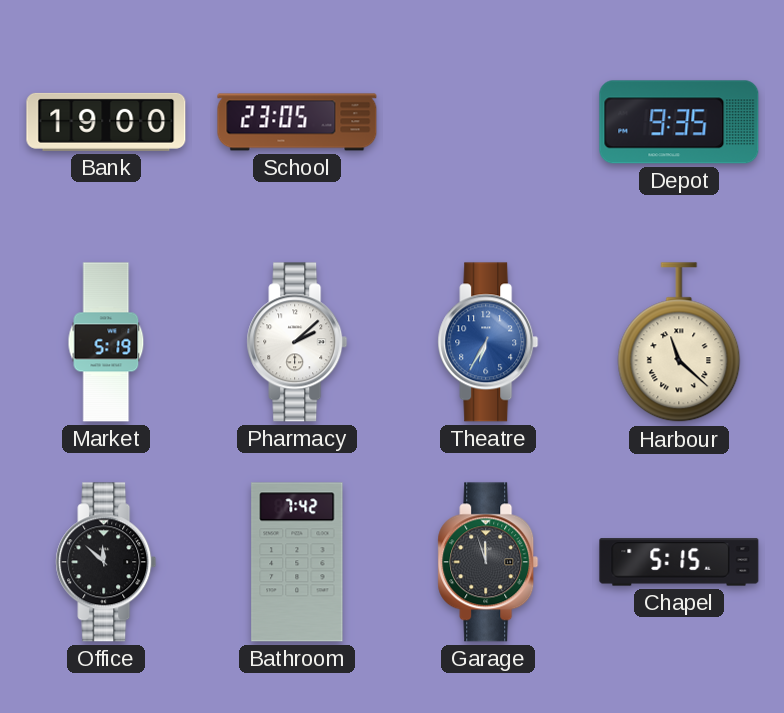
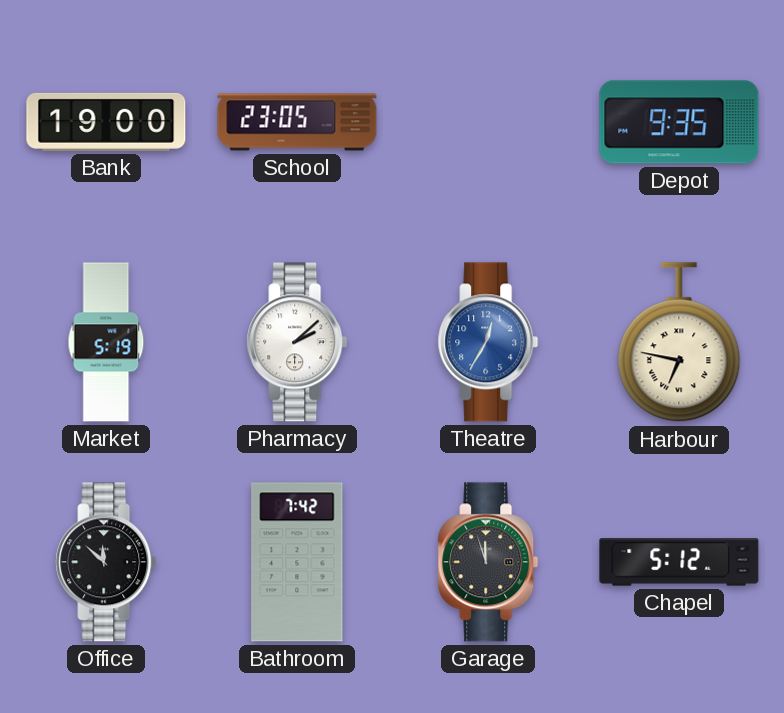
Theatre: 6:35 -> 12:35
Harbour: 11:22 -> 6:47
Chapel: 5:15 -> 5:12
